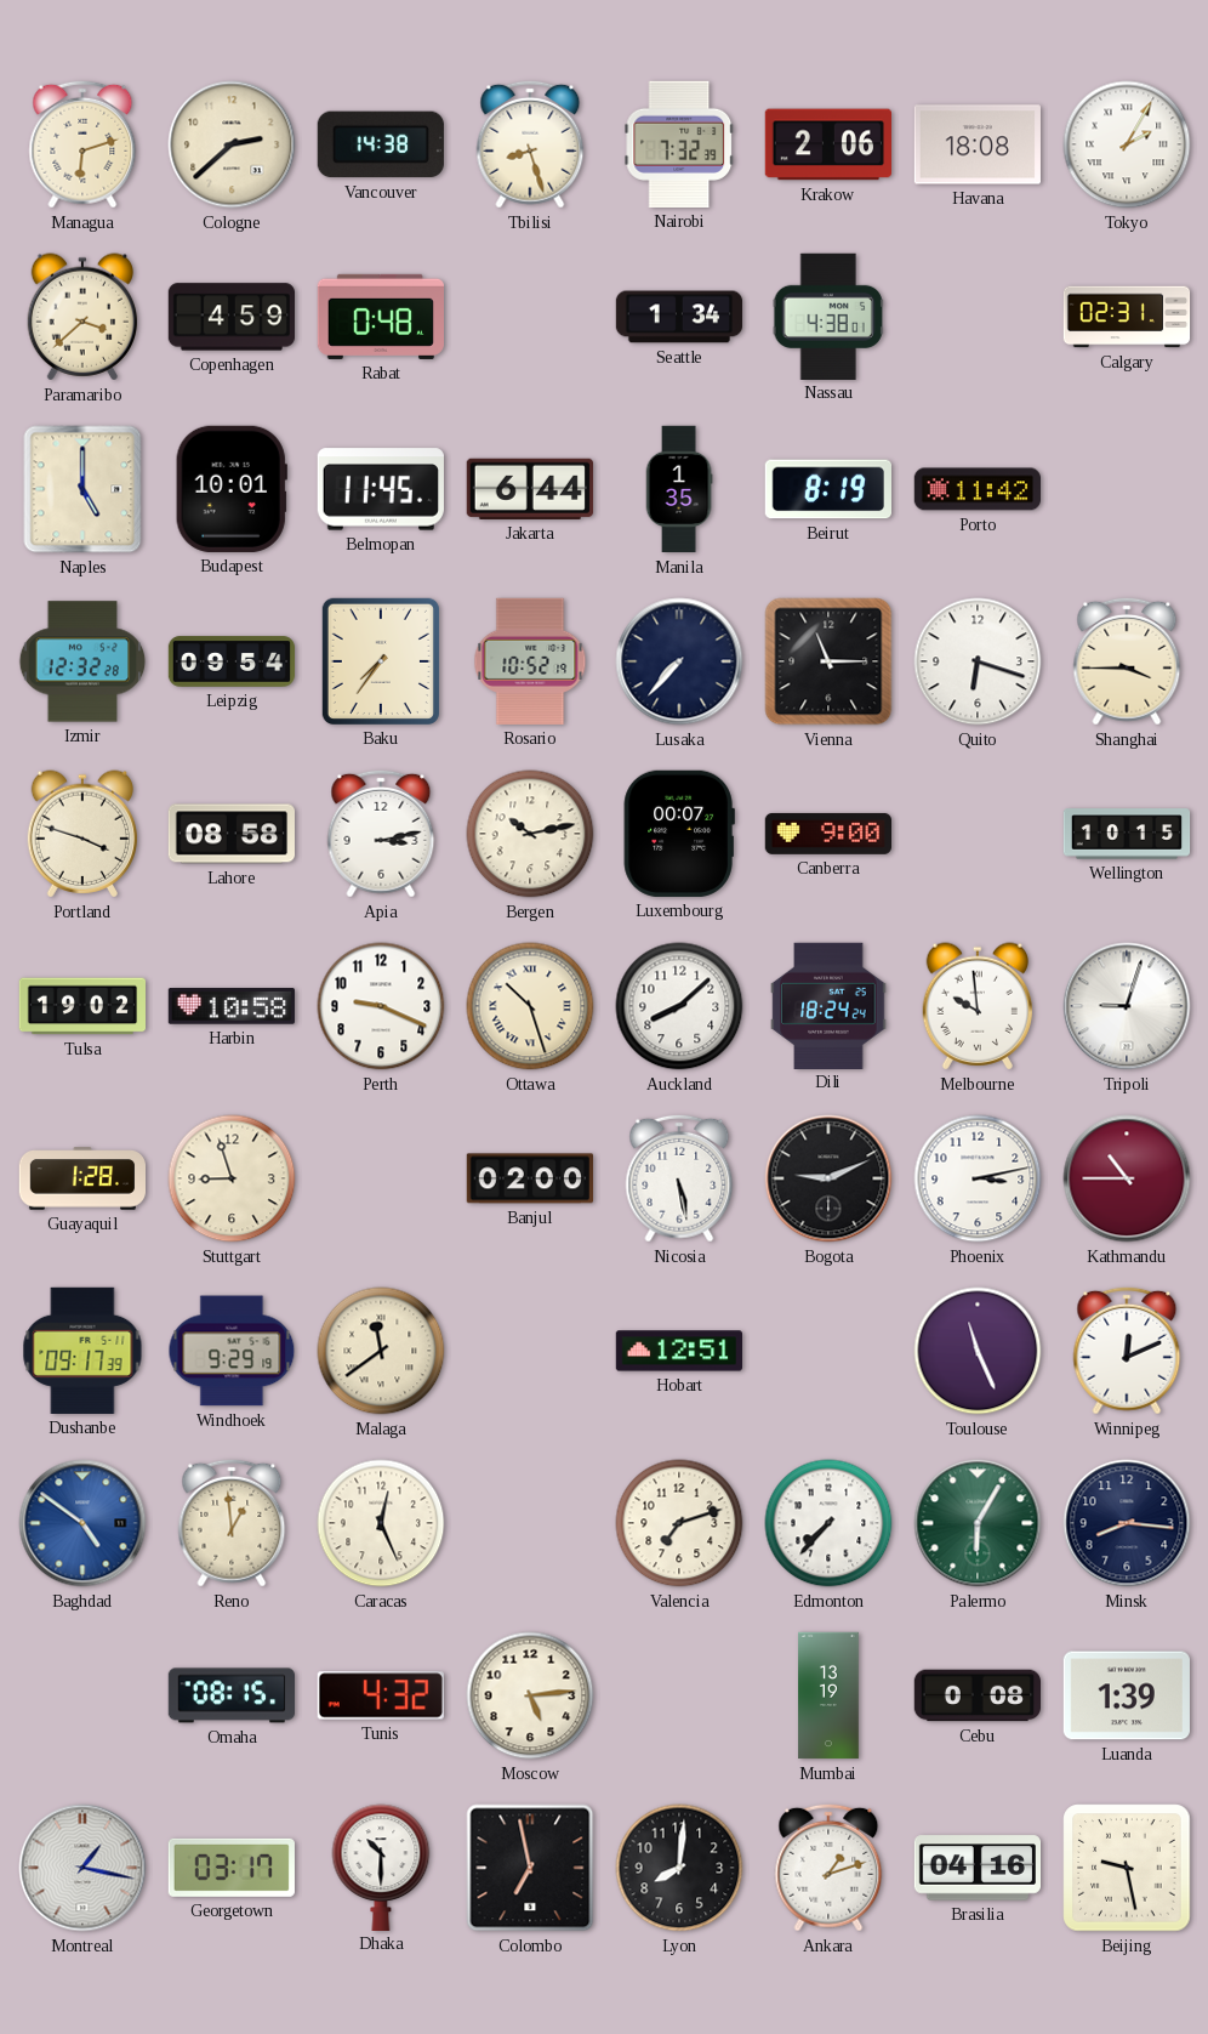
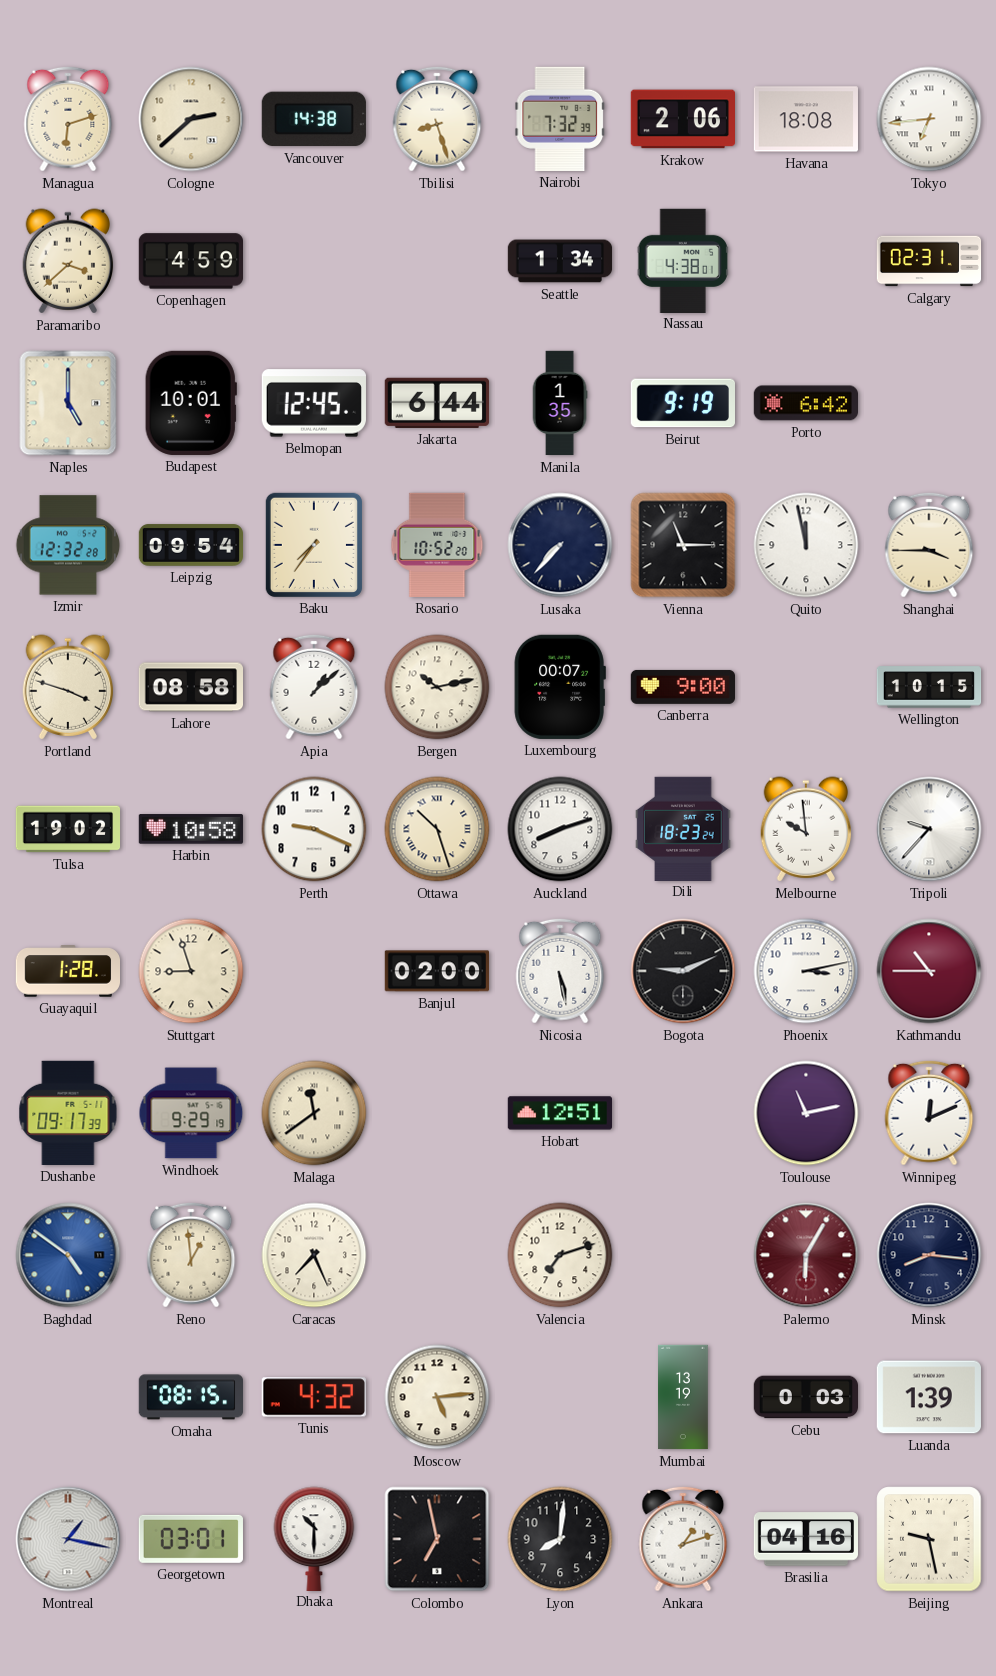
Tokyo: 2:05 -> 6:44
Rabat: 0:48 -> none
Belmopan: 11:45 -> 12:45
Beirut: 8:19 -> 9:19
Porto: 11:42 -> 6:42
Rosario: 10:52:19 -> 10:52:20
Quito: 6:18 -> 11:58
Apia: 3:13 -> 1:08
Auckland: 8:08 -> 8:12
Dili: 18:24 -> 18:23
Tripoli: 9:03 -> 9:37
Toulouse: 11:26 -> 11:13
Caracas: 12:26 -> 7:26
Edmonton: 7:37 -> none
Palermo dial: green -> burgundy
Cebu: 0:08 -> 0:03
Georgetown: 03:17 -> 03:01
